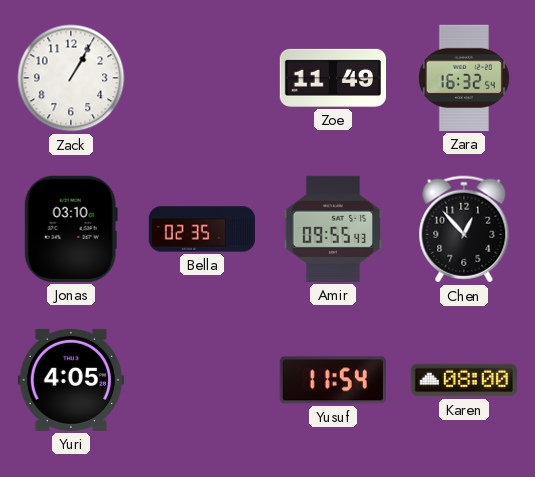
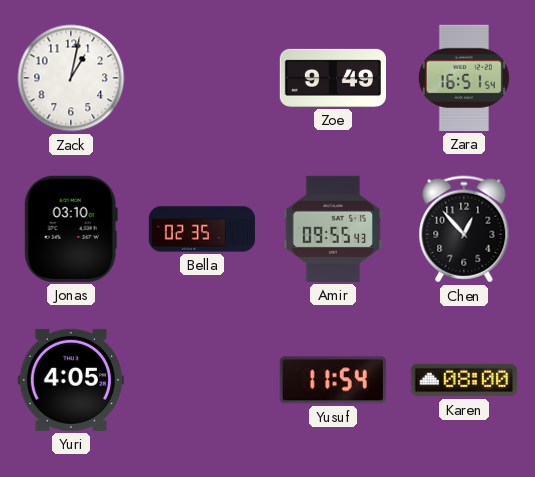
Zack: 1:05 -> 1:02
Zoe: 11:49 -> 9:49
Zara: 16:32 -> 16:51
